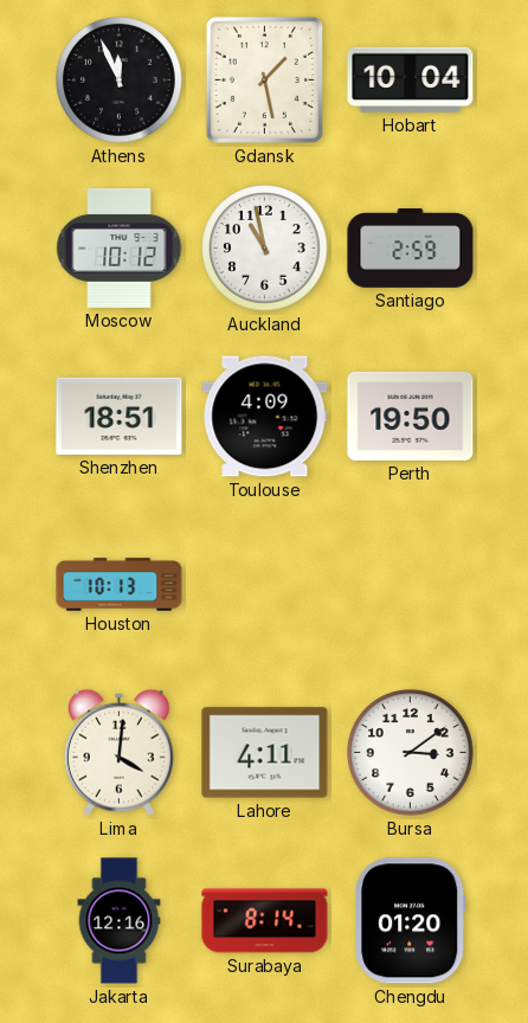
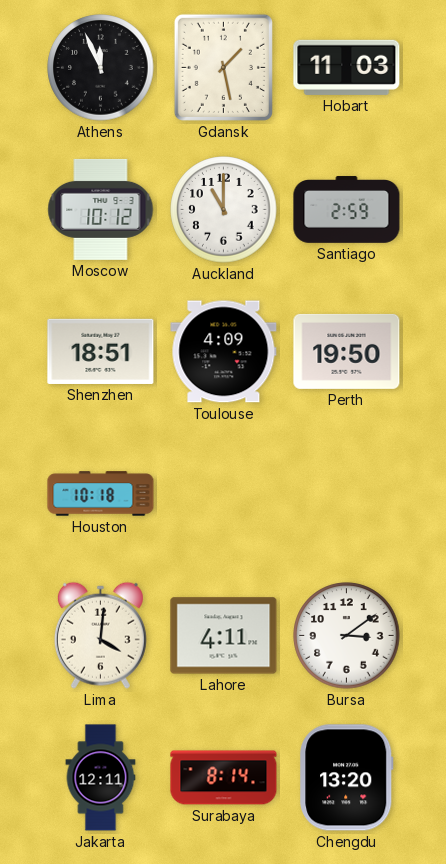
Hobart: 10:04 -> 11:03
Auckland: 10:58 -> 11:00
Houston: 10:13 -> 10:18
Jakarta: 12:16 -> 12:11
Chengdu: 01:20 -> 13:20
